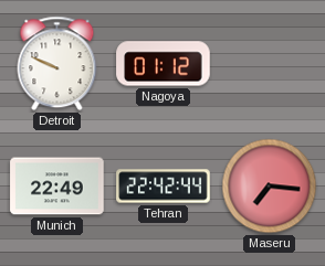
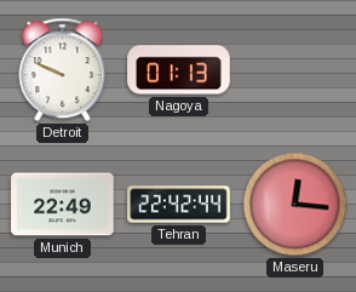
Nagoya: 01:12 -> 01:13
Maseru: 7:16 -> 12:16
